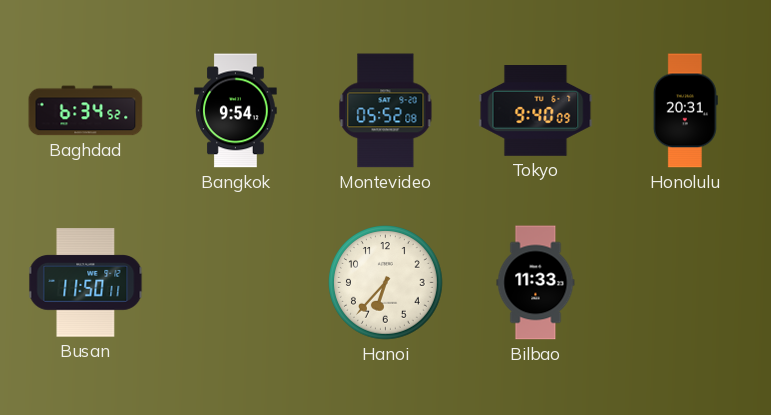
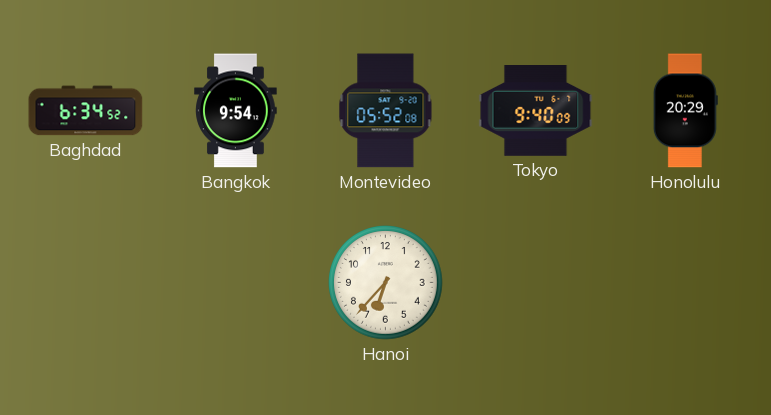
Honolulu: 20:31 -> 20:29
Busan: 11:50 -> none
Bilbao: 11:33 -> none
